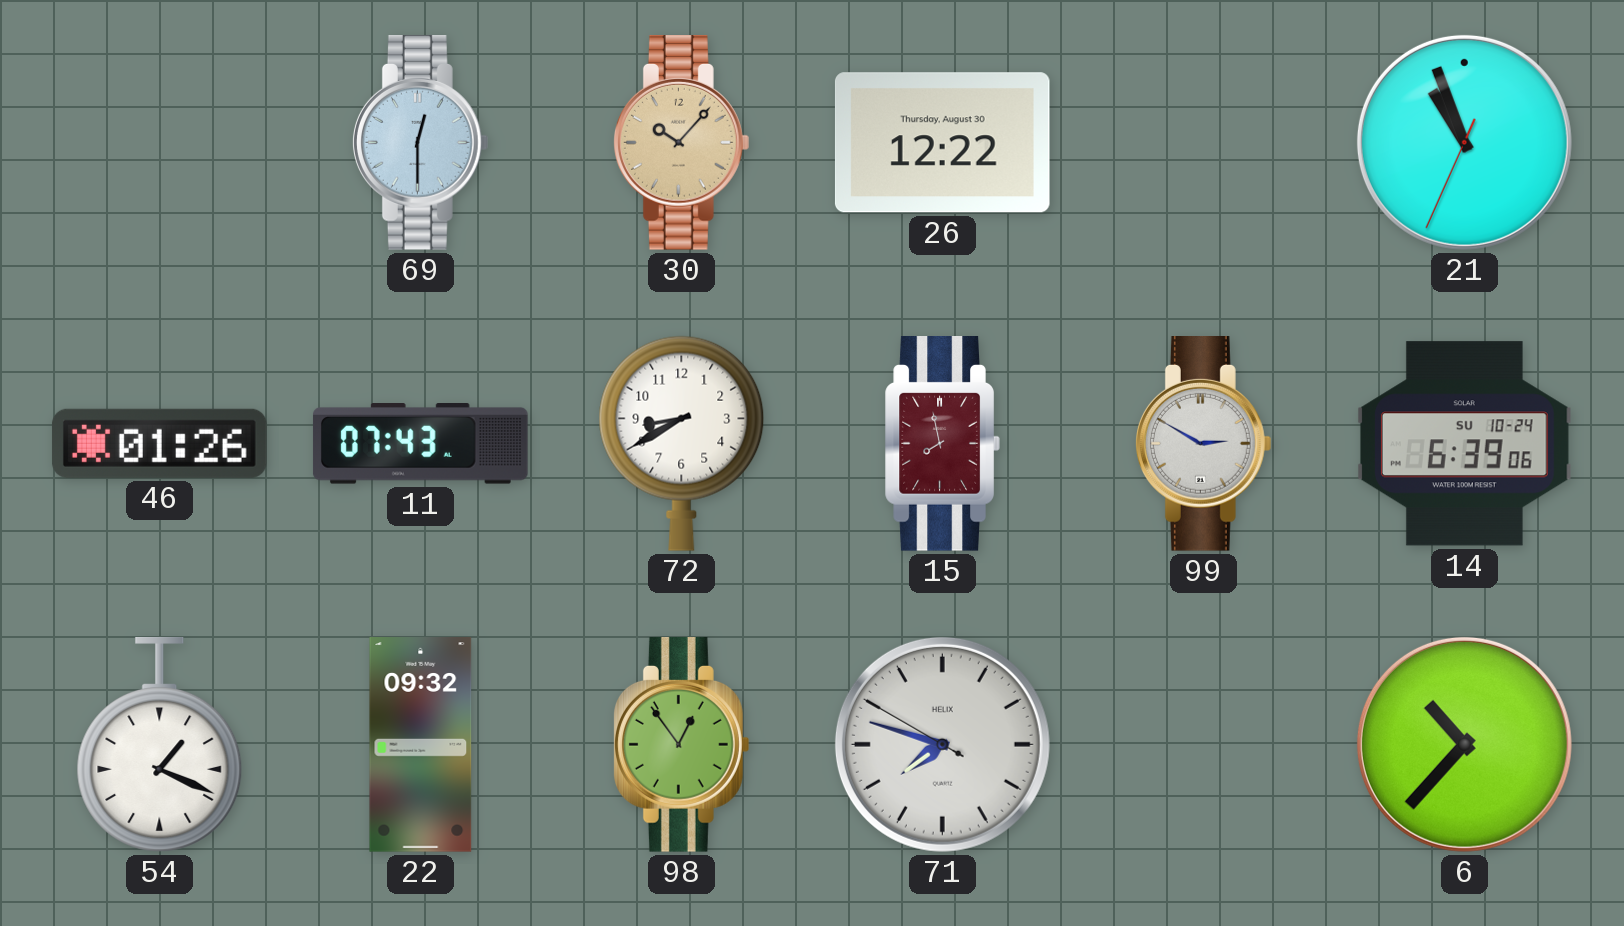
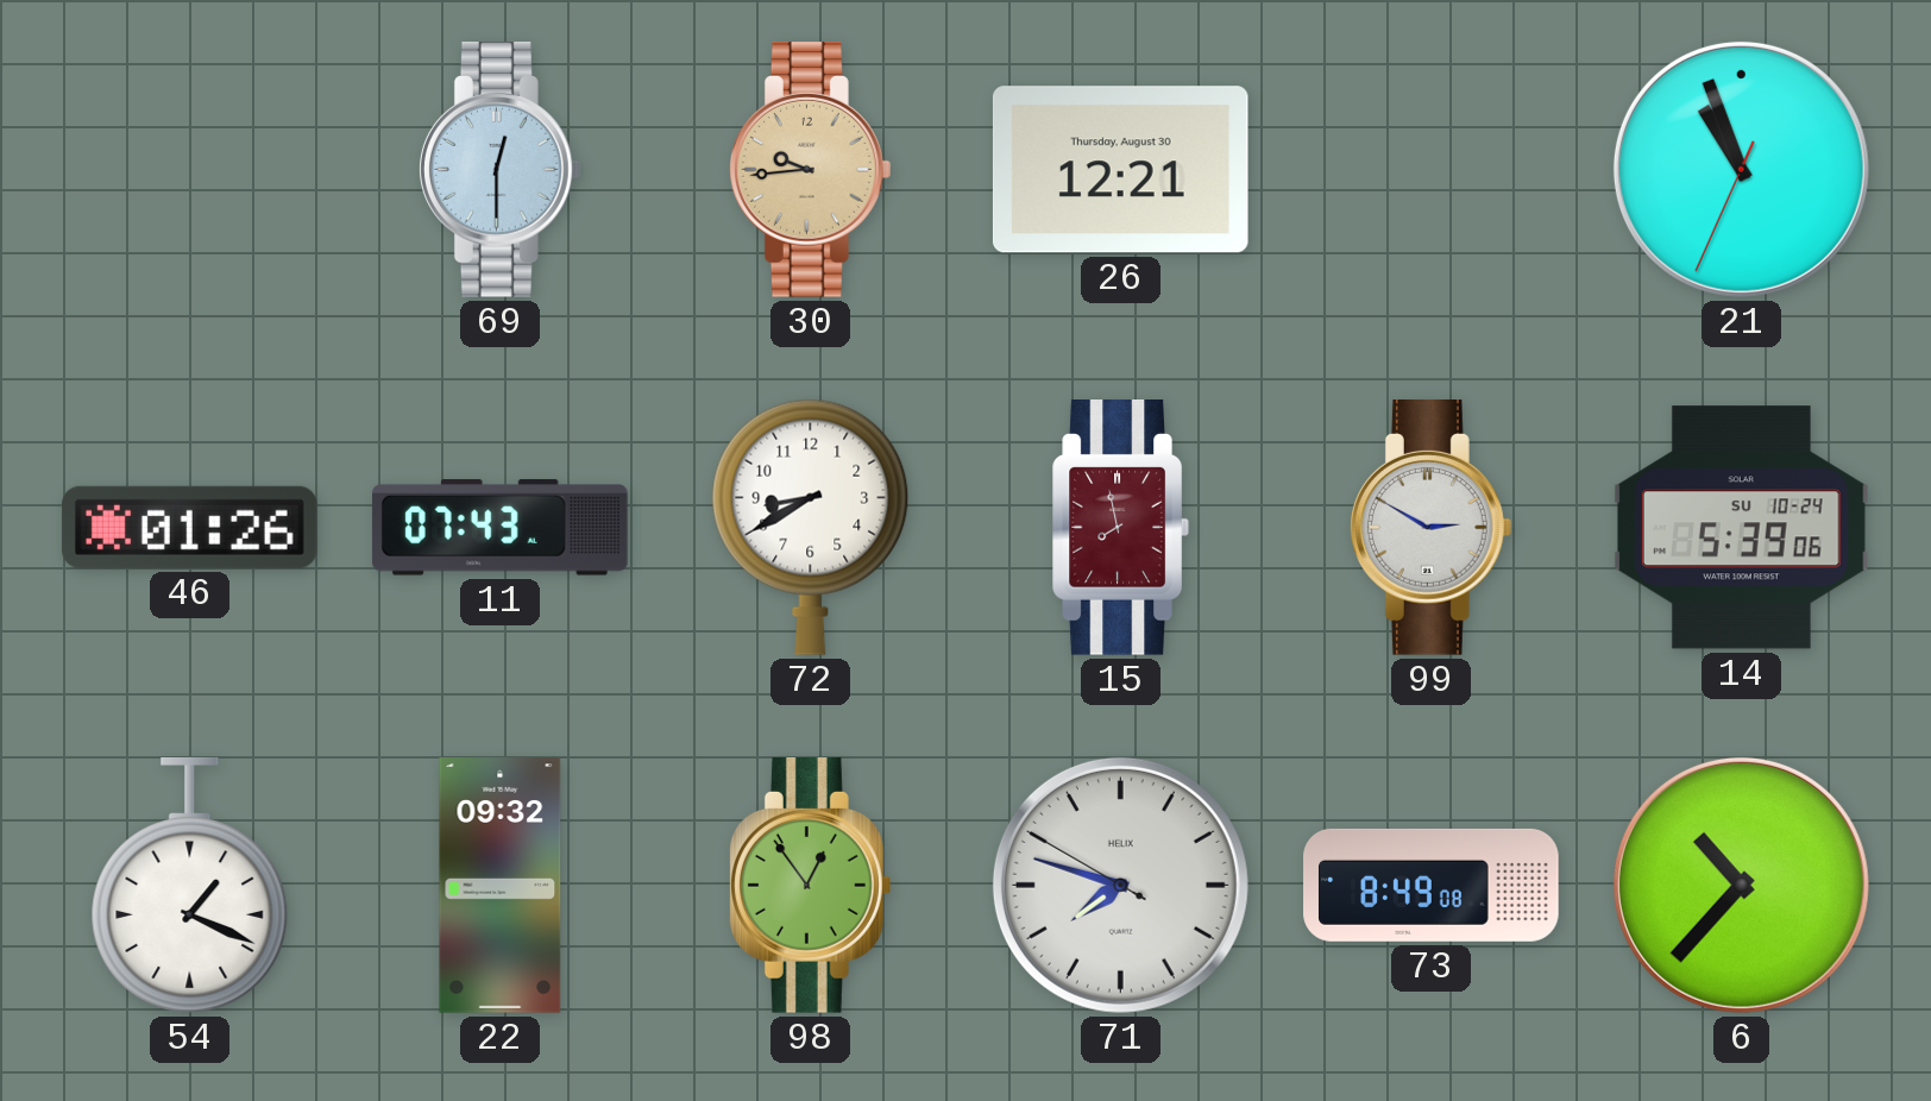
30: 10:07 -> 9:44
26: 12:22 -> 12:21
14: 6:39 -> 5:39
73: none -> 8:49
